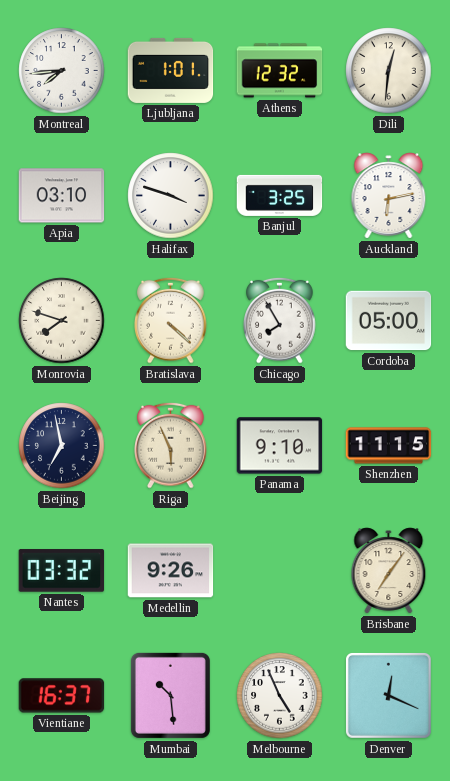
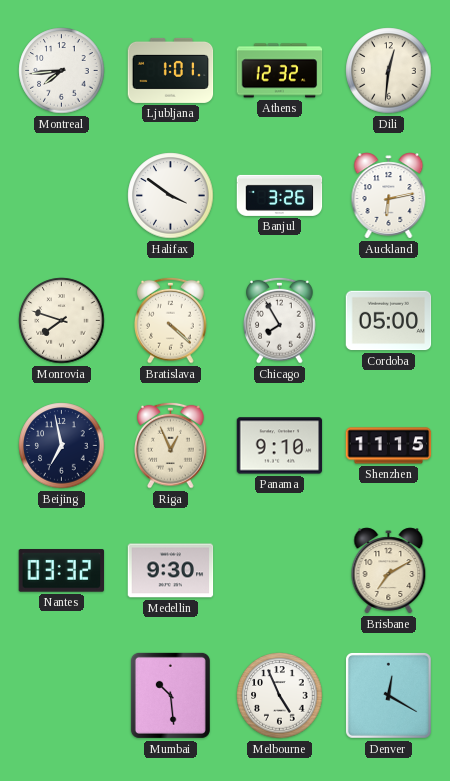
Apia: 03:10 -> none
Halifax: 3:48 -> 3:51
Banjul: 3:25 -> 3:26
Riga: 5:56 -> 12:56
Medellin: 9:26 -> 9:30
Brisbane: 7:06 -> 7:10
Vientiane: 16:37 -> none
Denver: 12:19 -> 12:20
